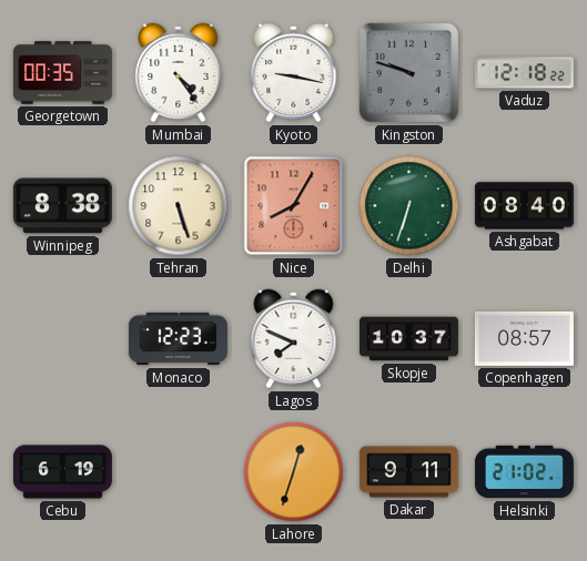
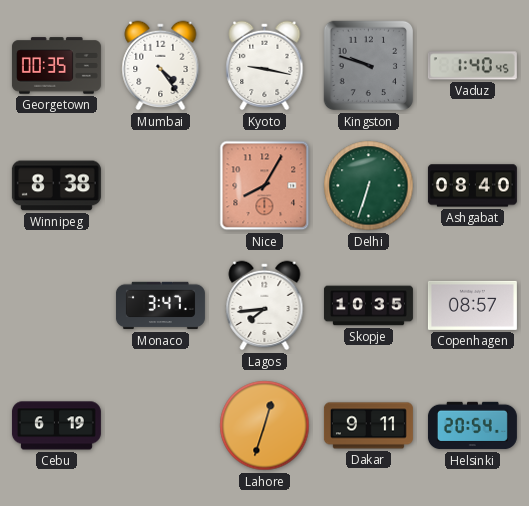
Vaduz: 12:18 -> 1:40
Tehran: 5:27 -> none
Monaco: 12:23 -> 3:47
Lagos: 7:49 -> 7:44
Skopje: 10:37 -> 10:35
Helsinki: 21:02 -> 20:54
